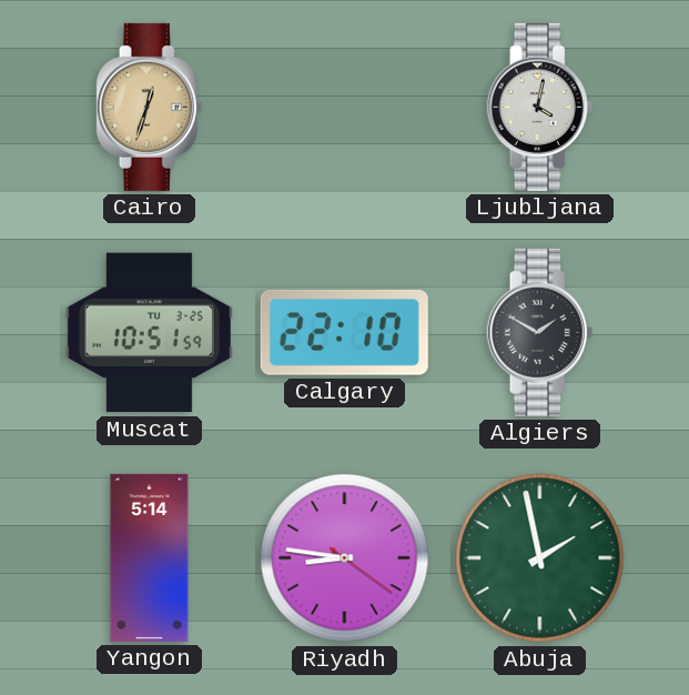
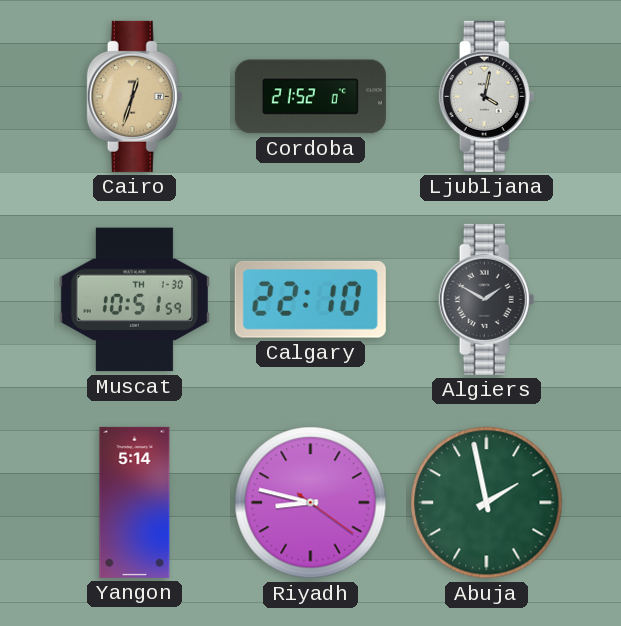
Cordoba: none -> 21:52
Muscat date: TU 3-25 -> TH 1-30
Riyadh: 8:46 -> 8:47
